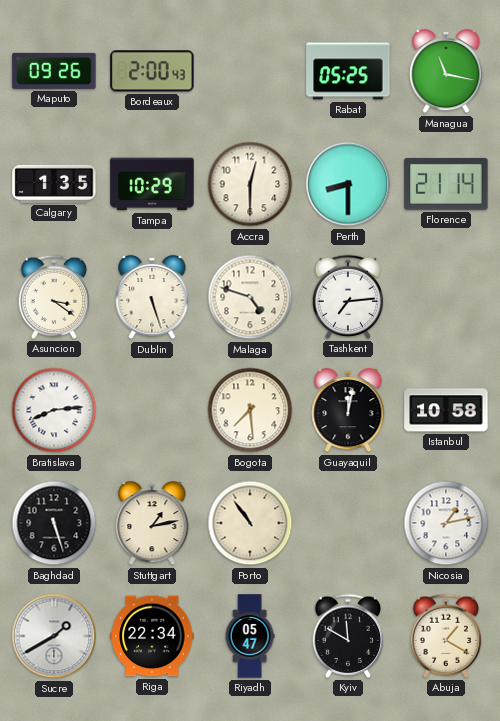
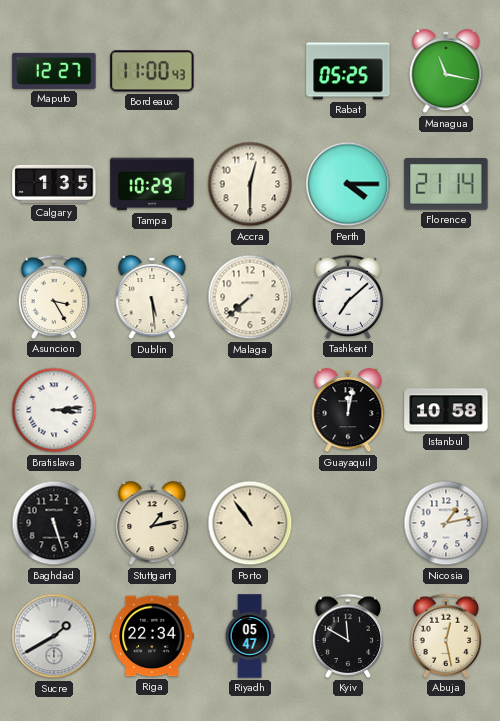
Maputo: 09:26 -> 12:27
Bordeaux: 2:00 -> 11:00
Perth: 8:30 -> 4:15
Asuncion: 3:21 -> 3:25
Dublin: 5:27 -> 5:29
Malaga: 4:48 -> 7:38
Tashkent: 7:14 -> 7:08
Bratislava: 8:14 -> 3:14
Bogota: 7:29 -> none
Abuja: 1:20 -> 12:28
